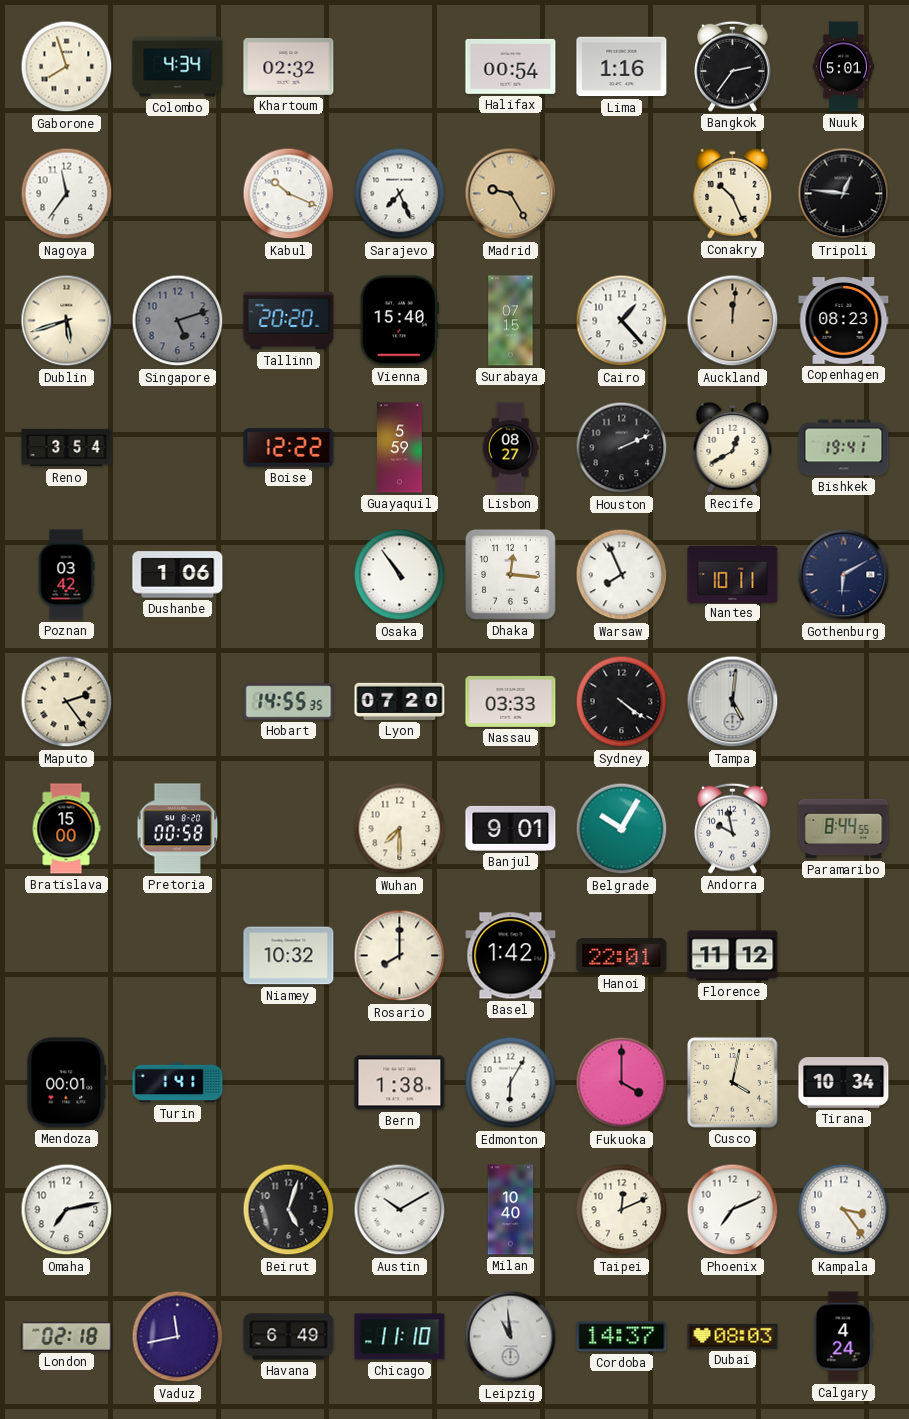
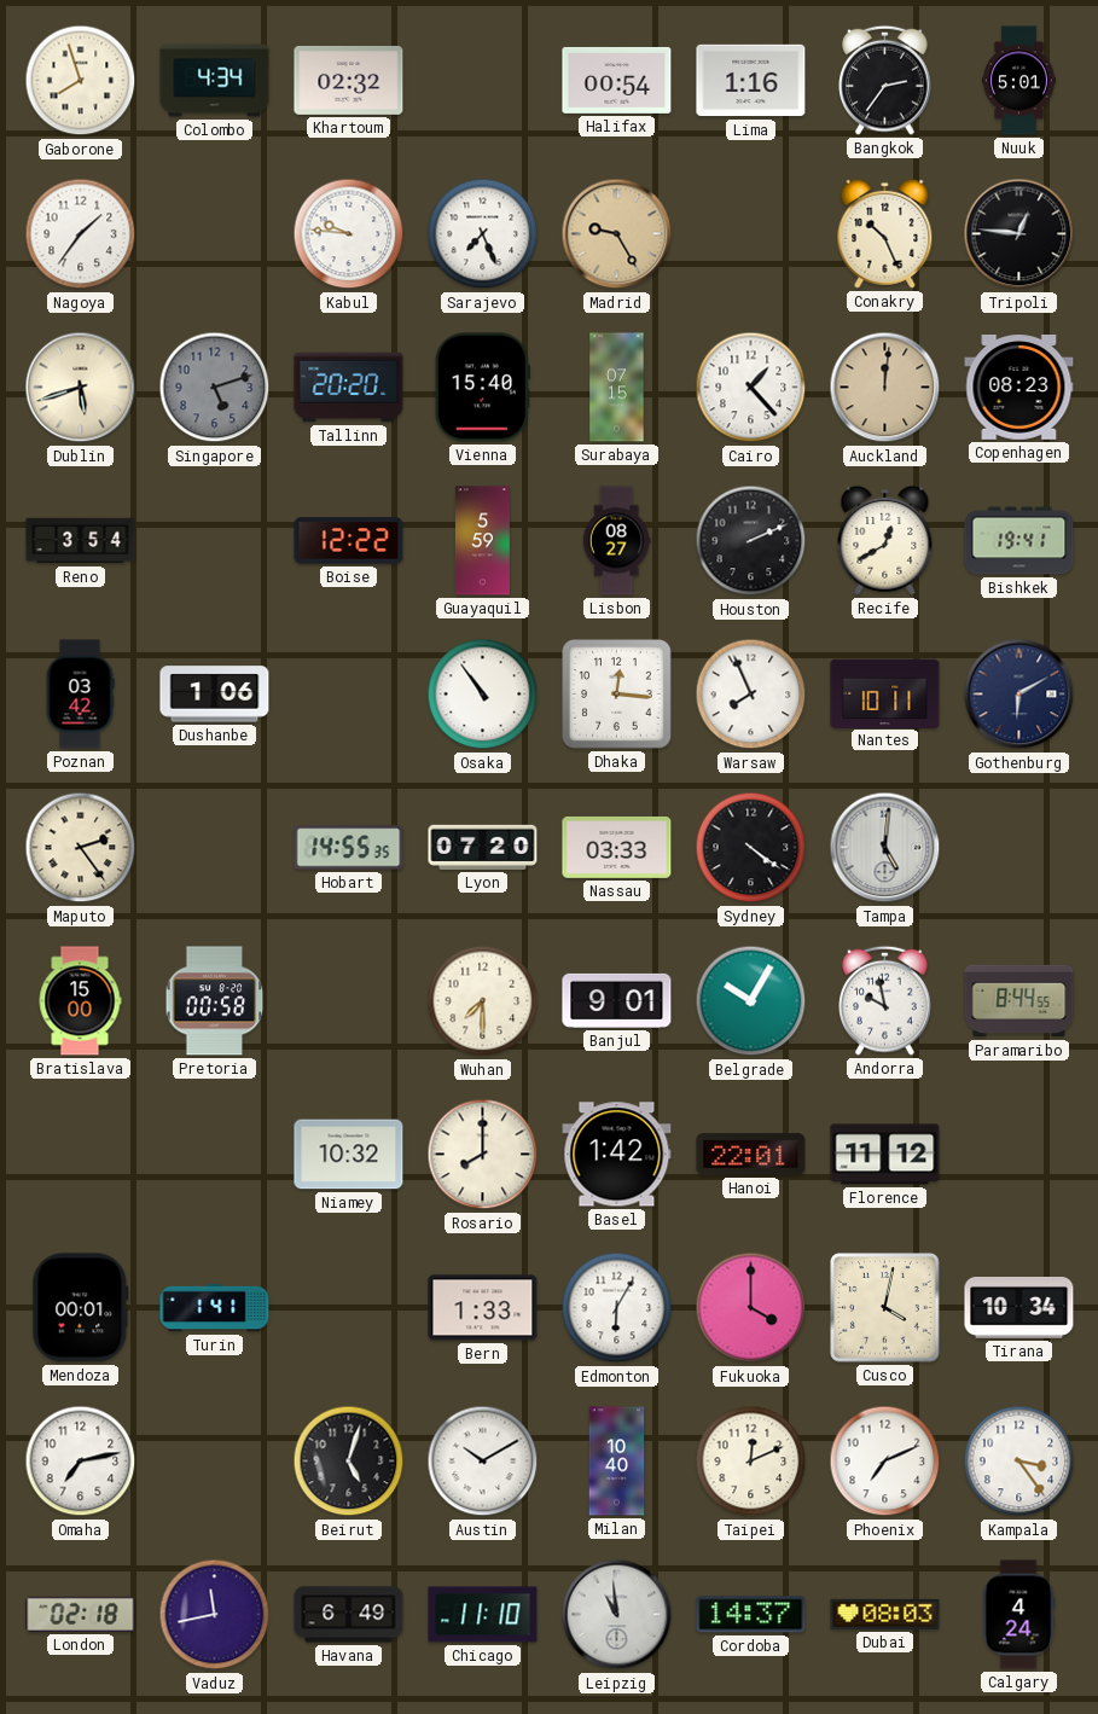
Nagoya: 11:36 -> 1:36
Kabul: 10:19 -> 9:46
Bern: 1:38 -> 1:33
